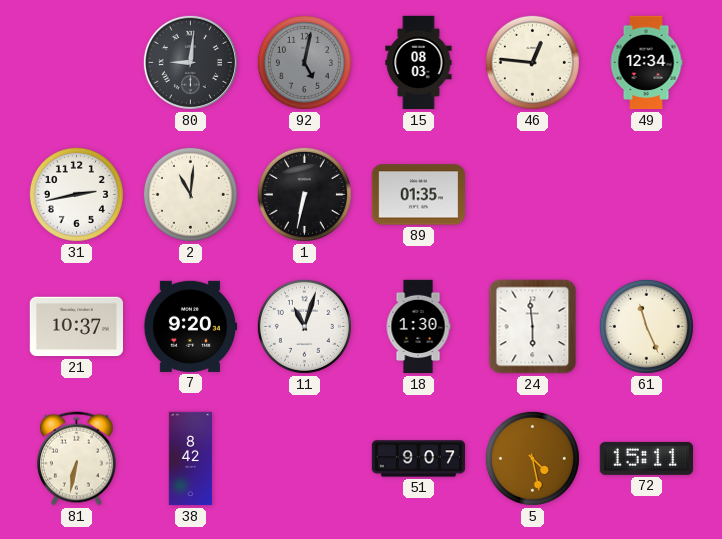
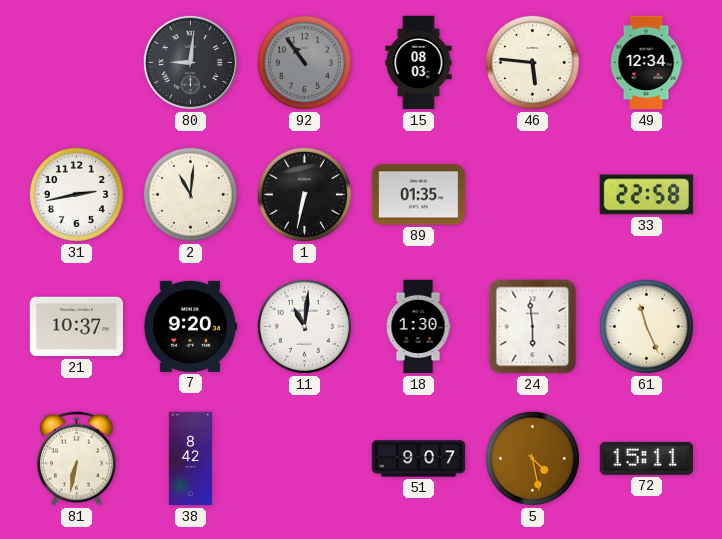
92: 5:02 -> 10:54
46: 12:46 -> 5:46
33: none -> 22:58
11: 11:03 -> 11:01
